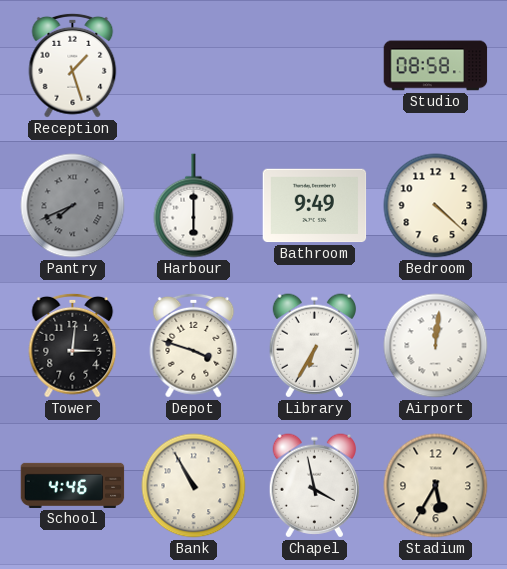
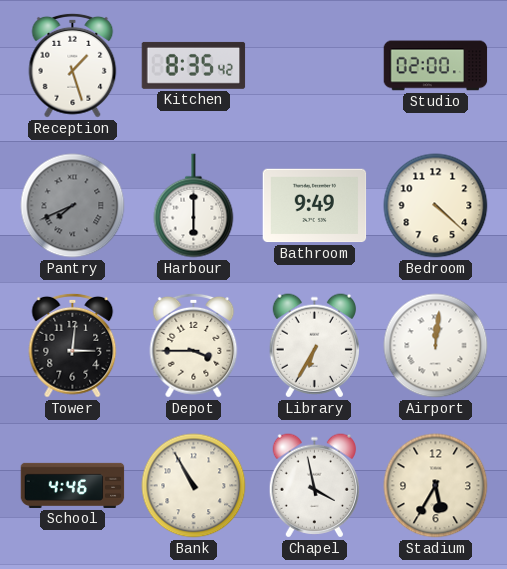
Kitchen: none -> 8:35
Studio: 08:58 -> 02:00
Depot: 3:48 -> 3:45
